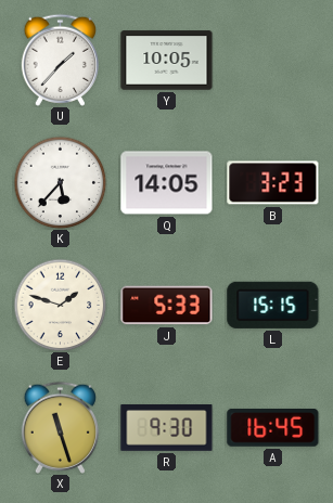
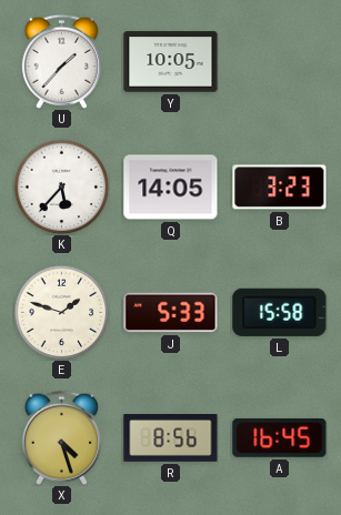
L: 15:15 -> 15:58
X: 11:27 -> 4:27
R: 9:30 -> 8:56
